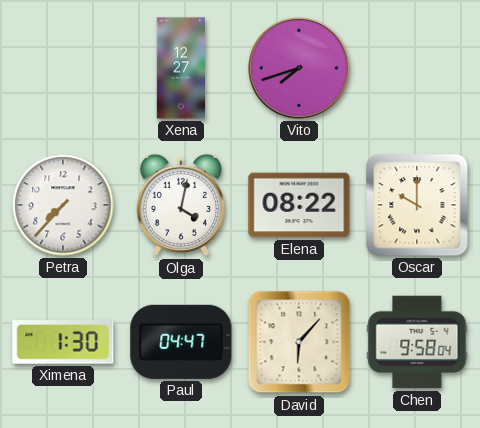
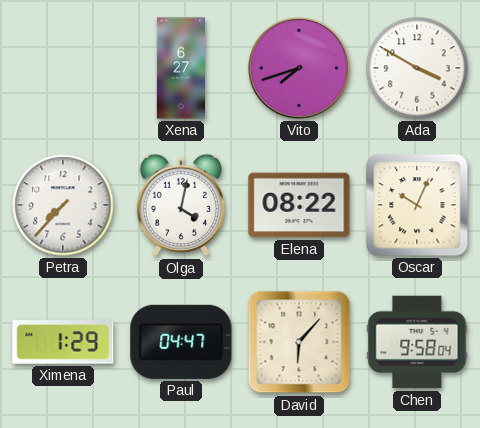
Xena: 12:27 -> 6:27
Ada: none -> 3:50
Oscar: 10:00 -> 10:04
Ximena: 1:30 -> 1:29
